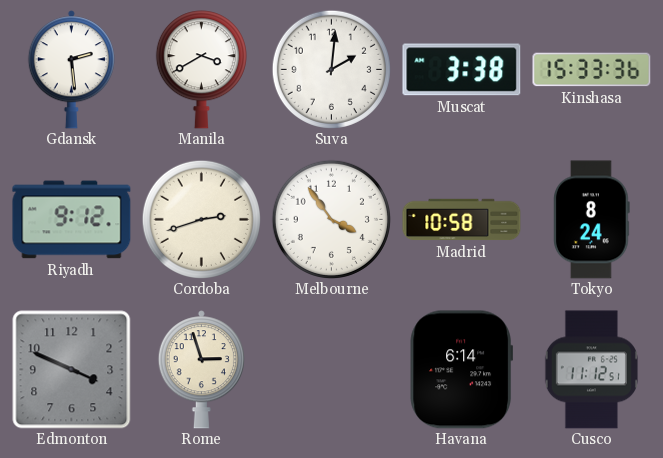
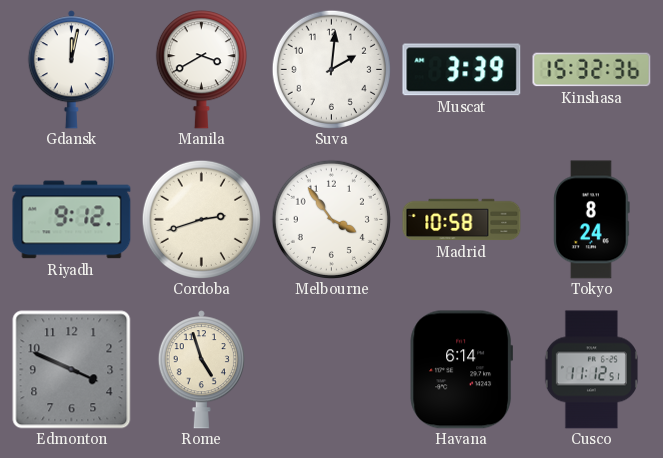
Gdansk: 2:29 -> 12:02
Muscat: 3:38 -> 3:39
Kinshasa: 15:33 -> 15:32
Rome: 2:57 -> 4:57
